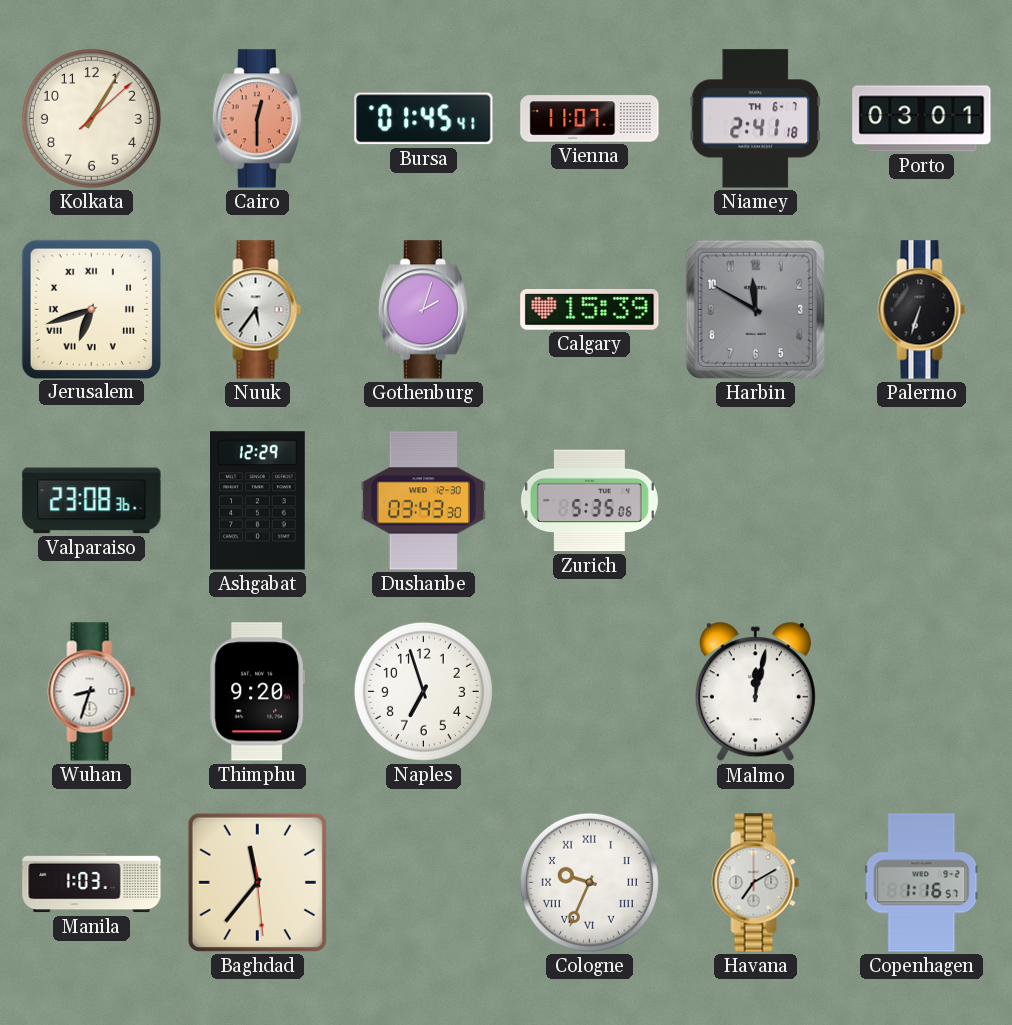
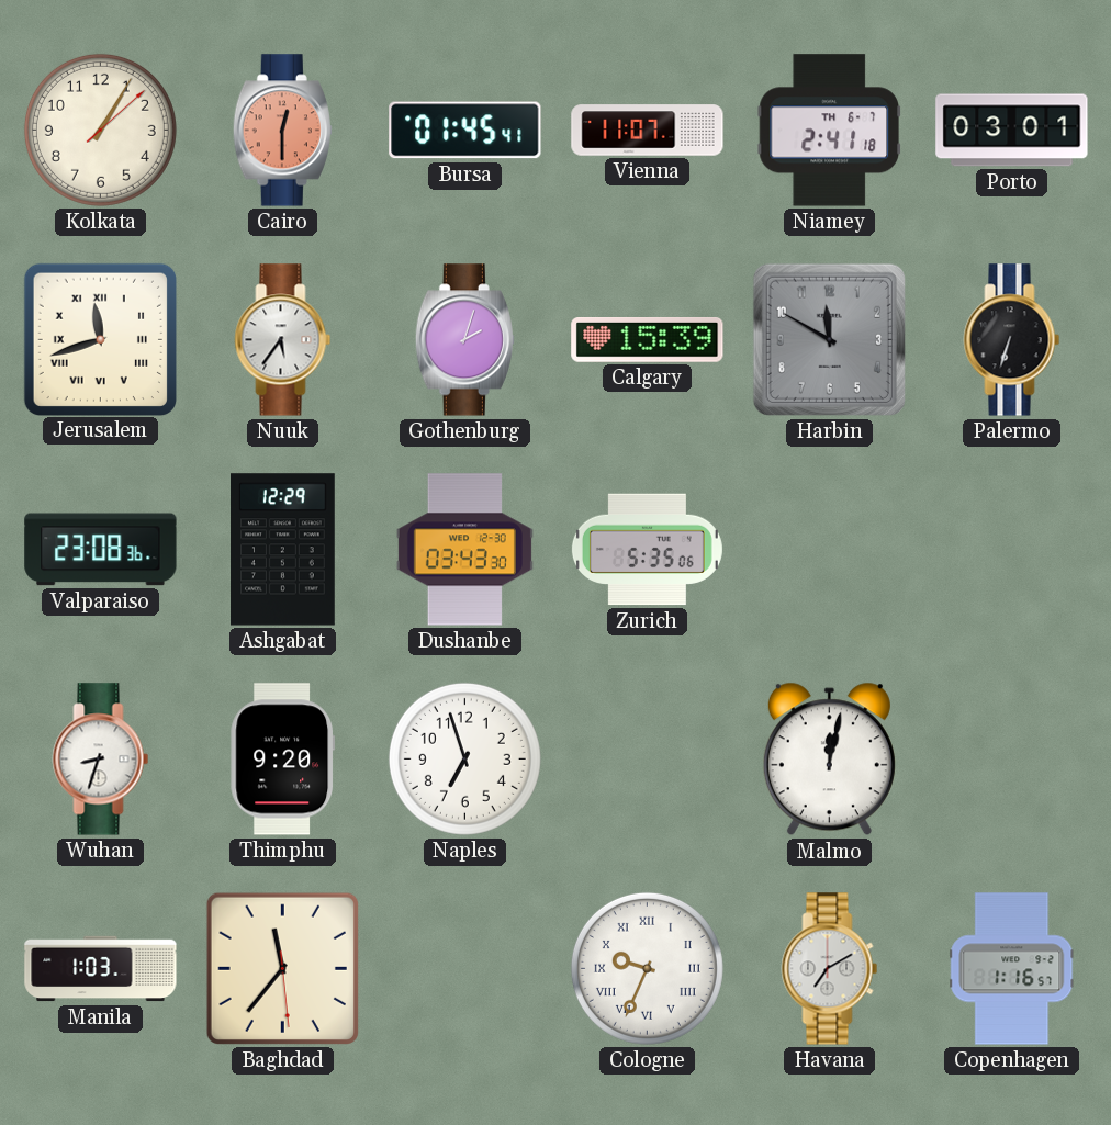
Jerusalem: 6:42 -> 11:42
